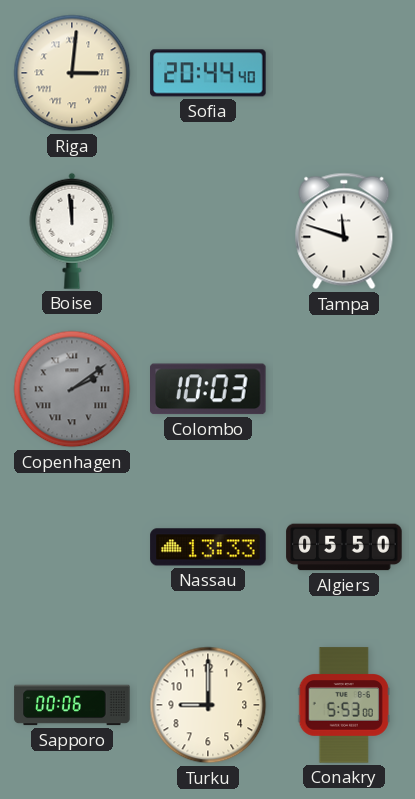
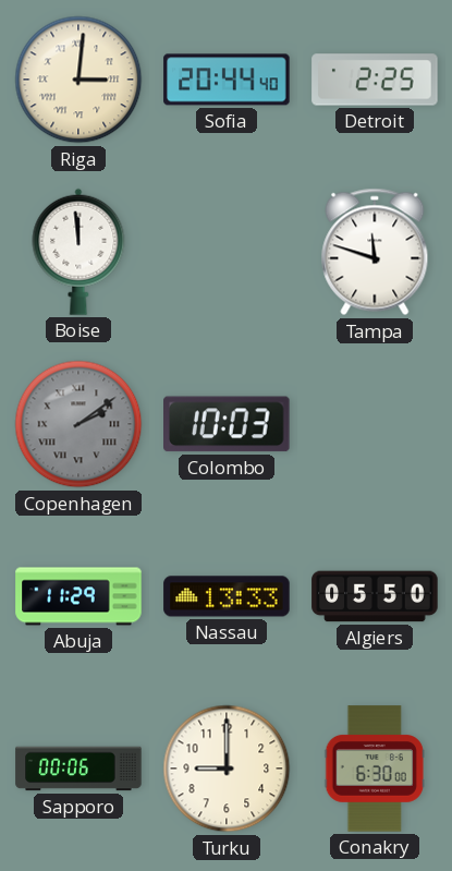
Detroit: none -> 2:25
Abuja: none -> 11:29
Conakry: 5:53 -> 6:30
